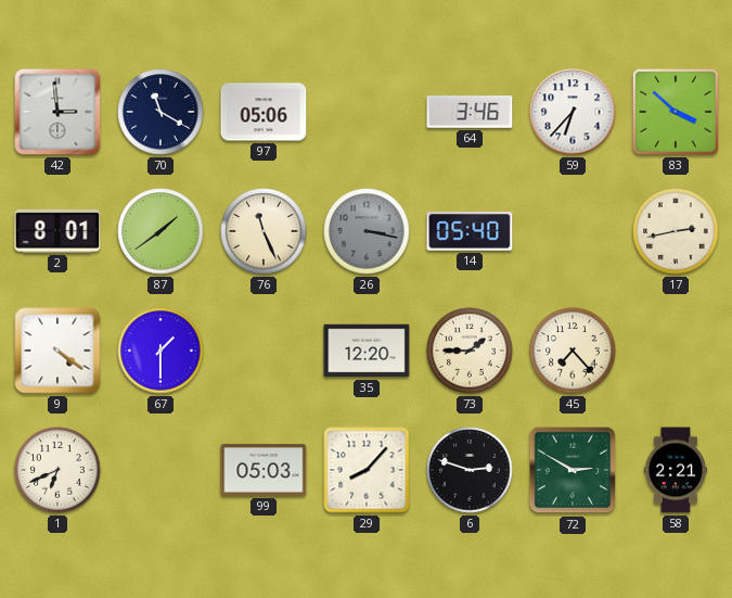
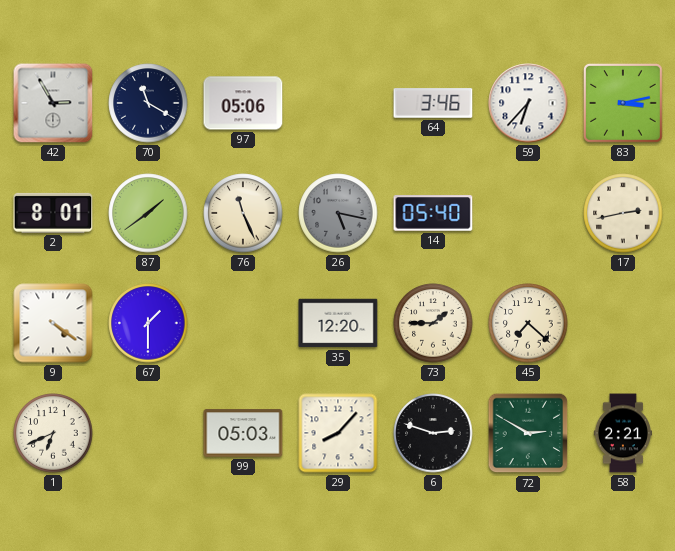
42: 2:59 -> 2:55
83: 3:52 -> 3:13
26: 3:17 -> 5:17
45: 7:23 -> 7:22
